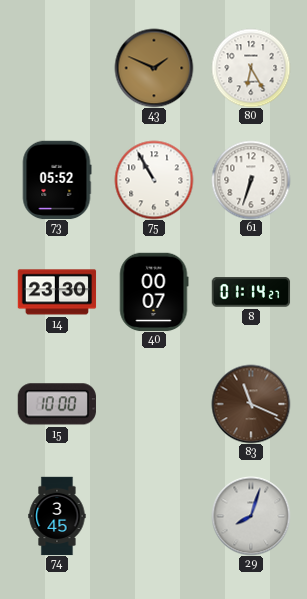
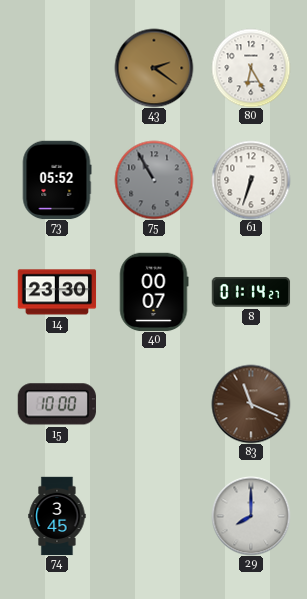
43: 1:49 -> 2:21
75 dial: white -> grey
29: 8:03 -> 8:00
